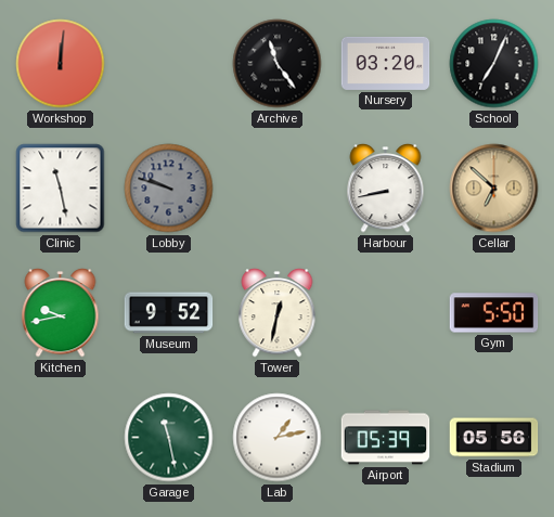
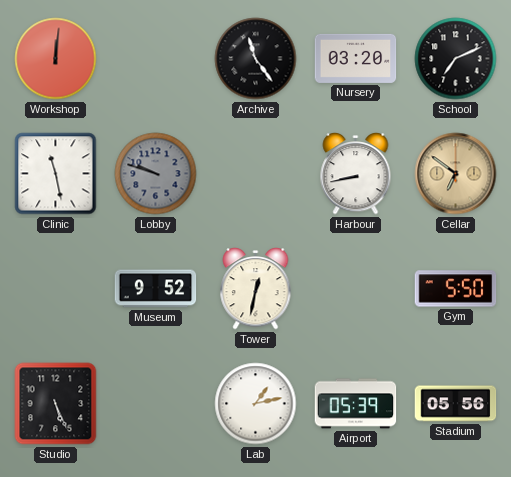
School: 7:04 -> 7:11
Cellar: 6:52 -> 6:51
Kitchen: 9:43 -> none
Studio: none -> 5:26
Garage: 11:28 -> none
